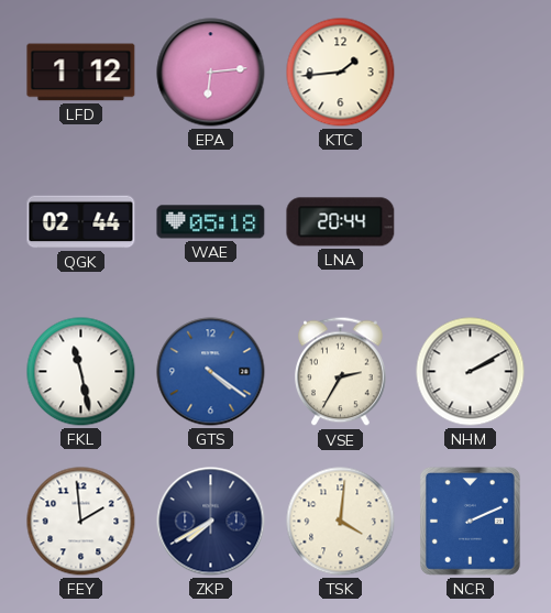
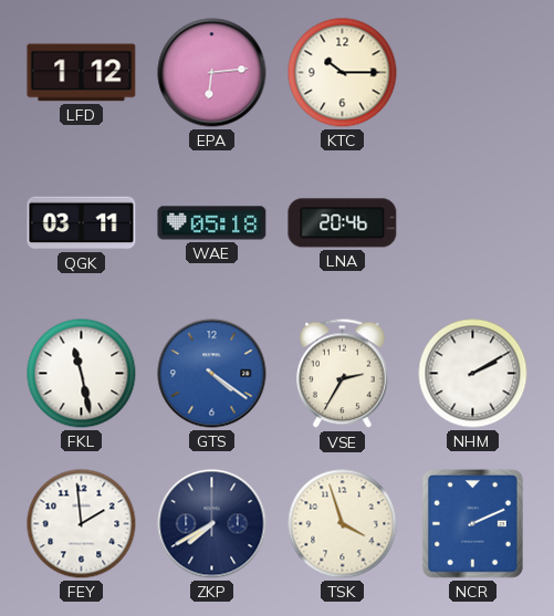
KTC: 1:44 -> 10:15
QGK: 02:44 -> 03:11
LNA: 20:44 -> 20:46
TSK: 4:01 -> 3:57
